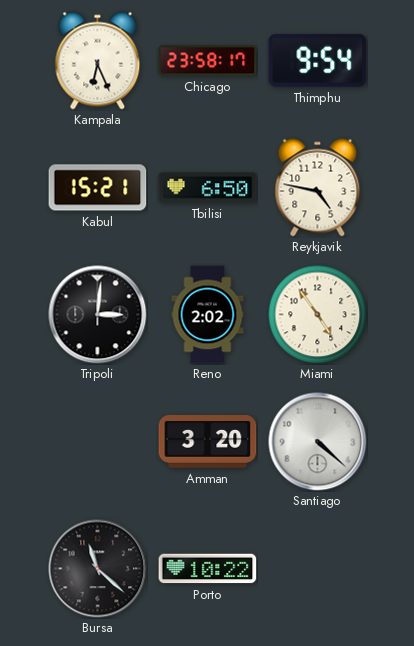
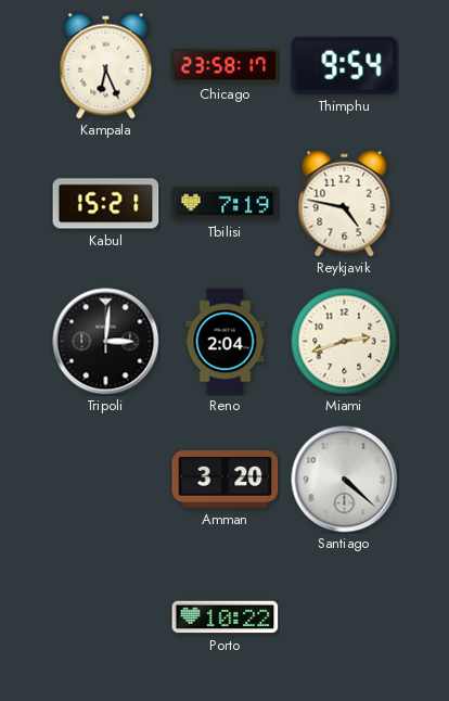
Tbilisi: 6:50 -> 7:19
Reno: 2:02 -> 2:04
Miami: 4:54 -> 2:42
Bursa: 11:22 -> none
